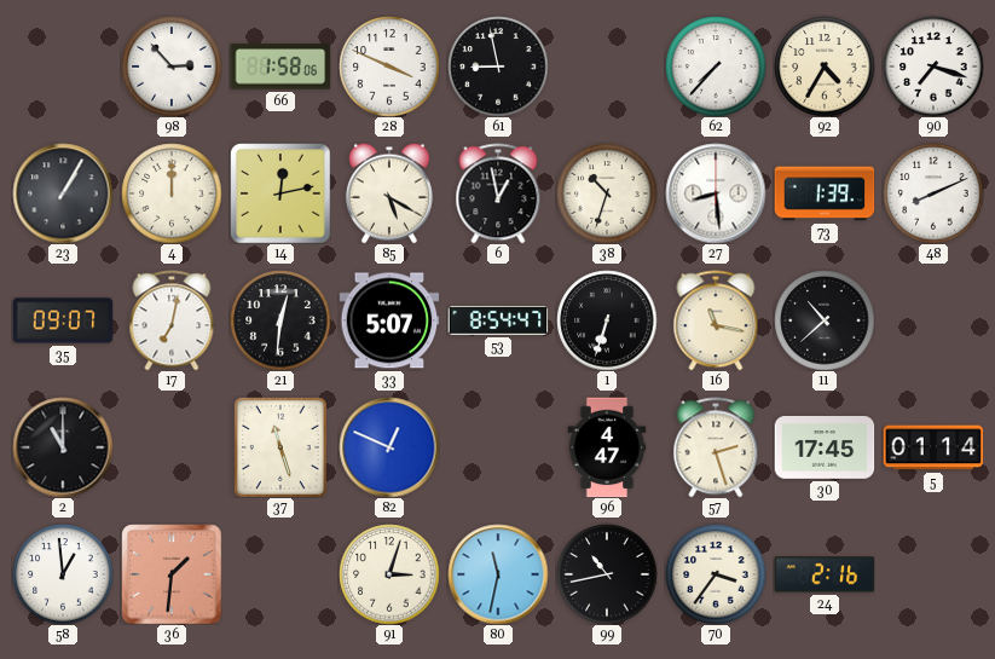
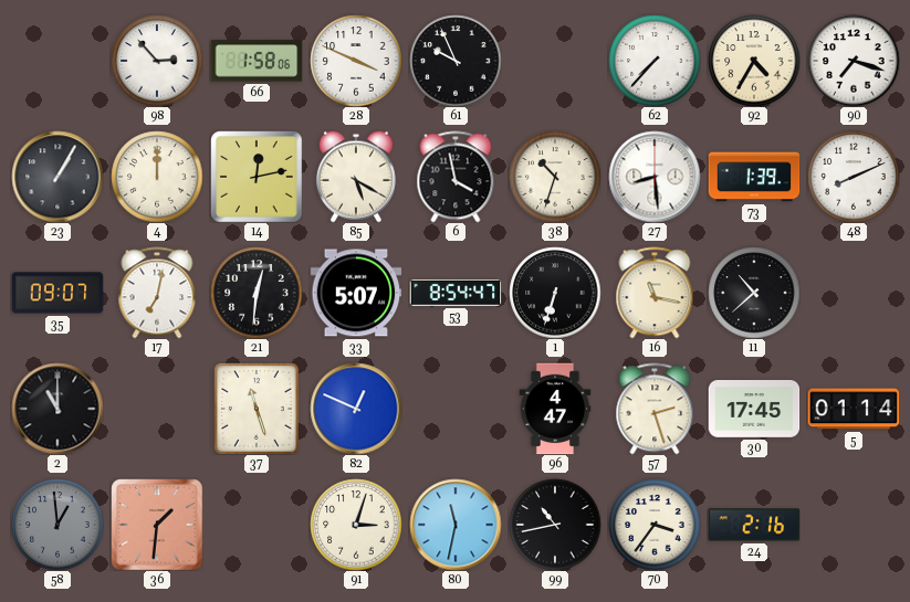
61: 8:58 -> 9:56
6: 12:58 -> 3:58
58 dial: white -> grey
